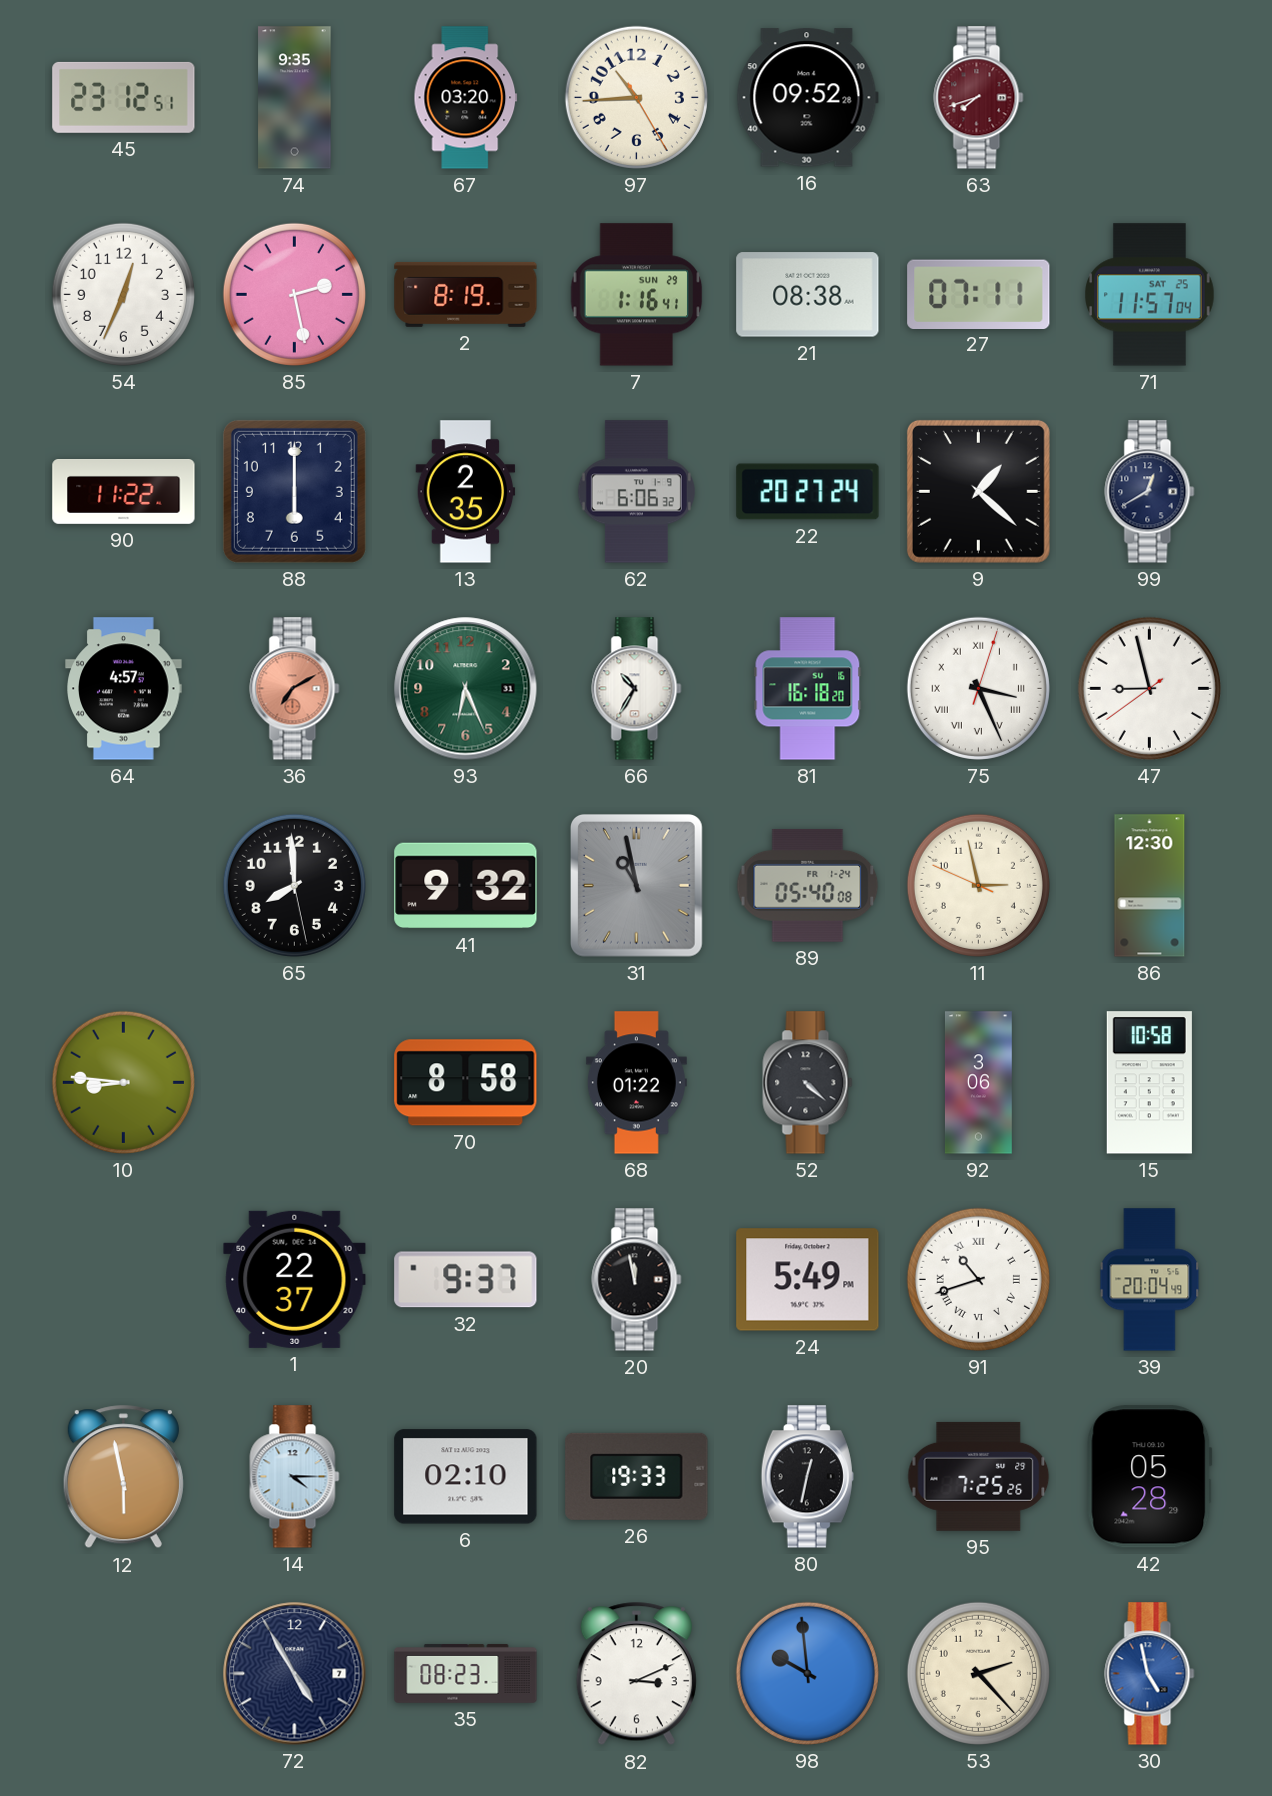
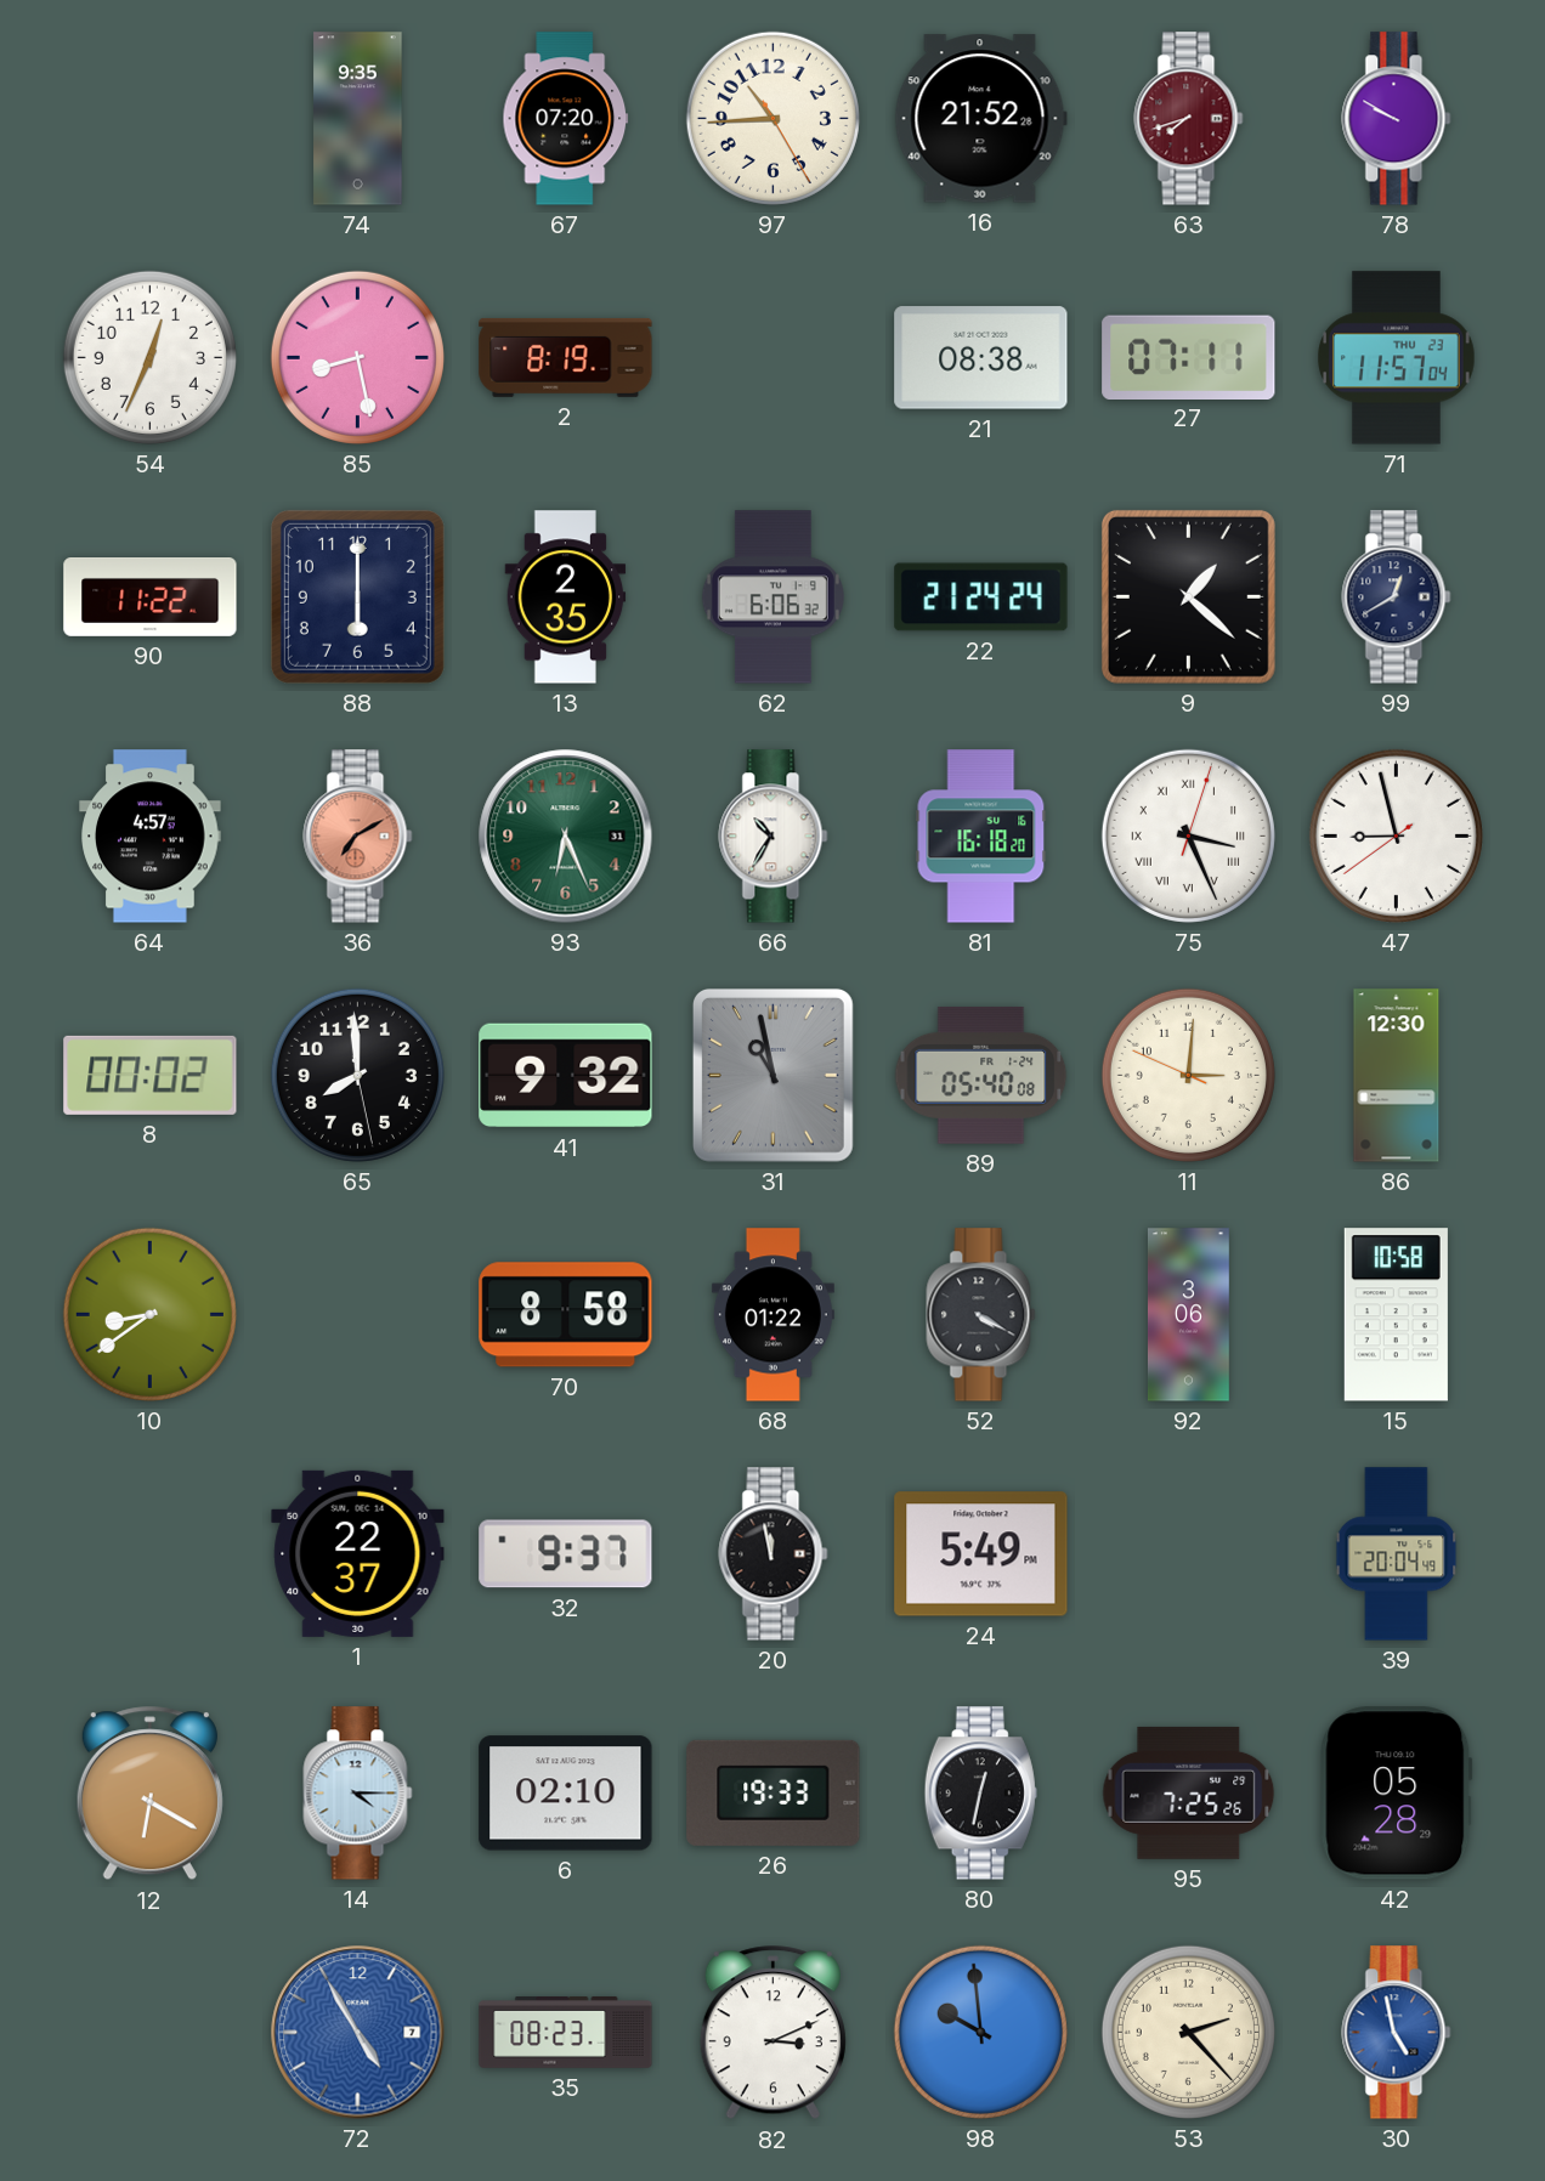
45: 23:12 -> none
67: 03:20 -> 07:20
16: 09:52 -> 21:52
78: none -> 9:50
85: 2:28 -> 8:28
7: 1:16 -> none
71 date: SAT 25 -> THU 23
22: 20:27 -> 21:24
8: none -> 00:02
11: 2:57 -> 3:00
10: 8:46 -> 8:39
52: 4:22 -> 4:20
91: 10:42 -> none
12: 5:58 -> 6:20
72 dial: navy -> blue
